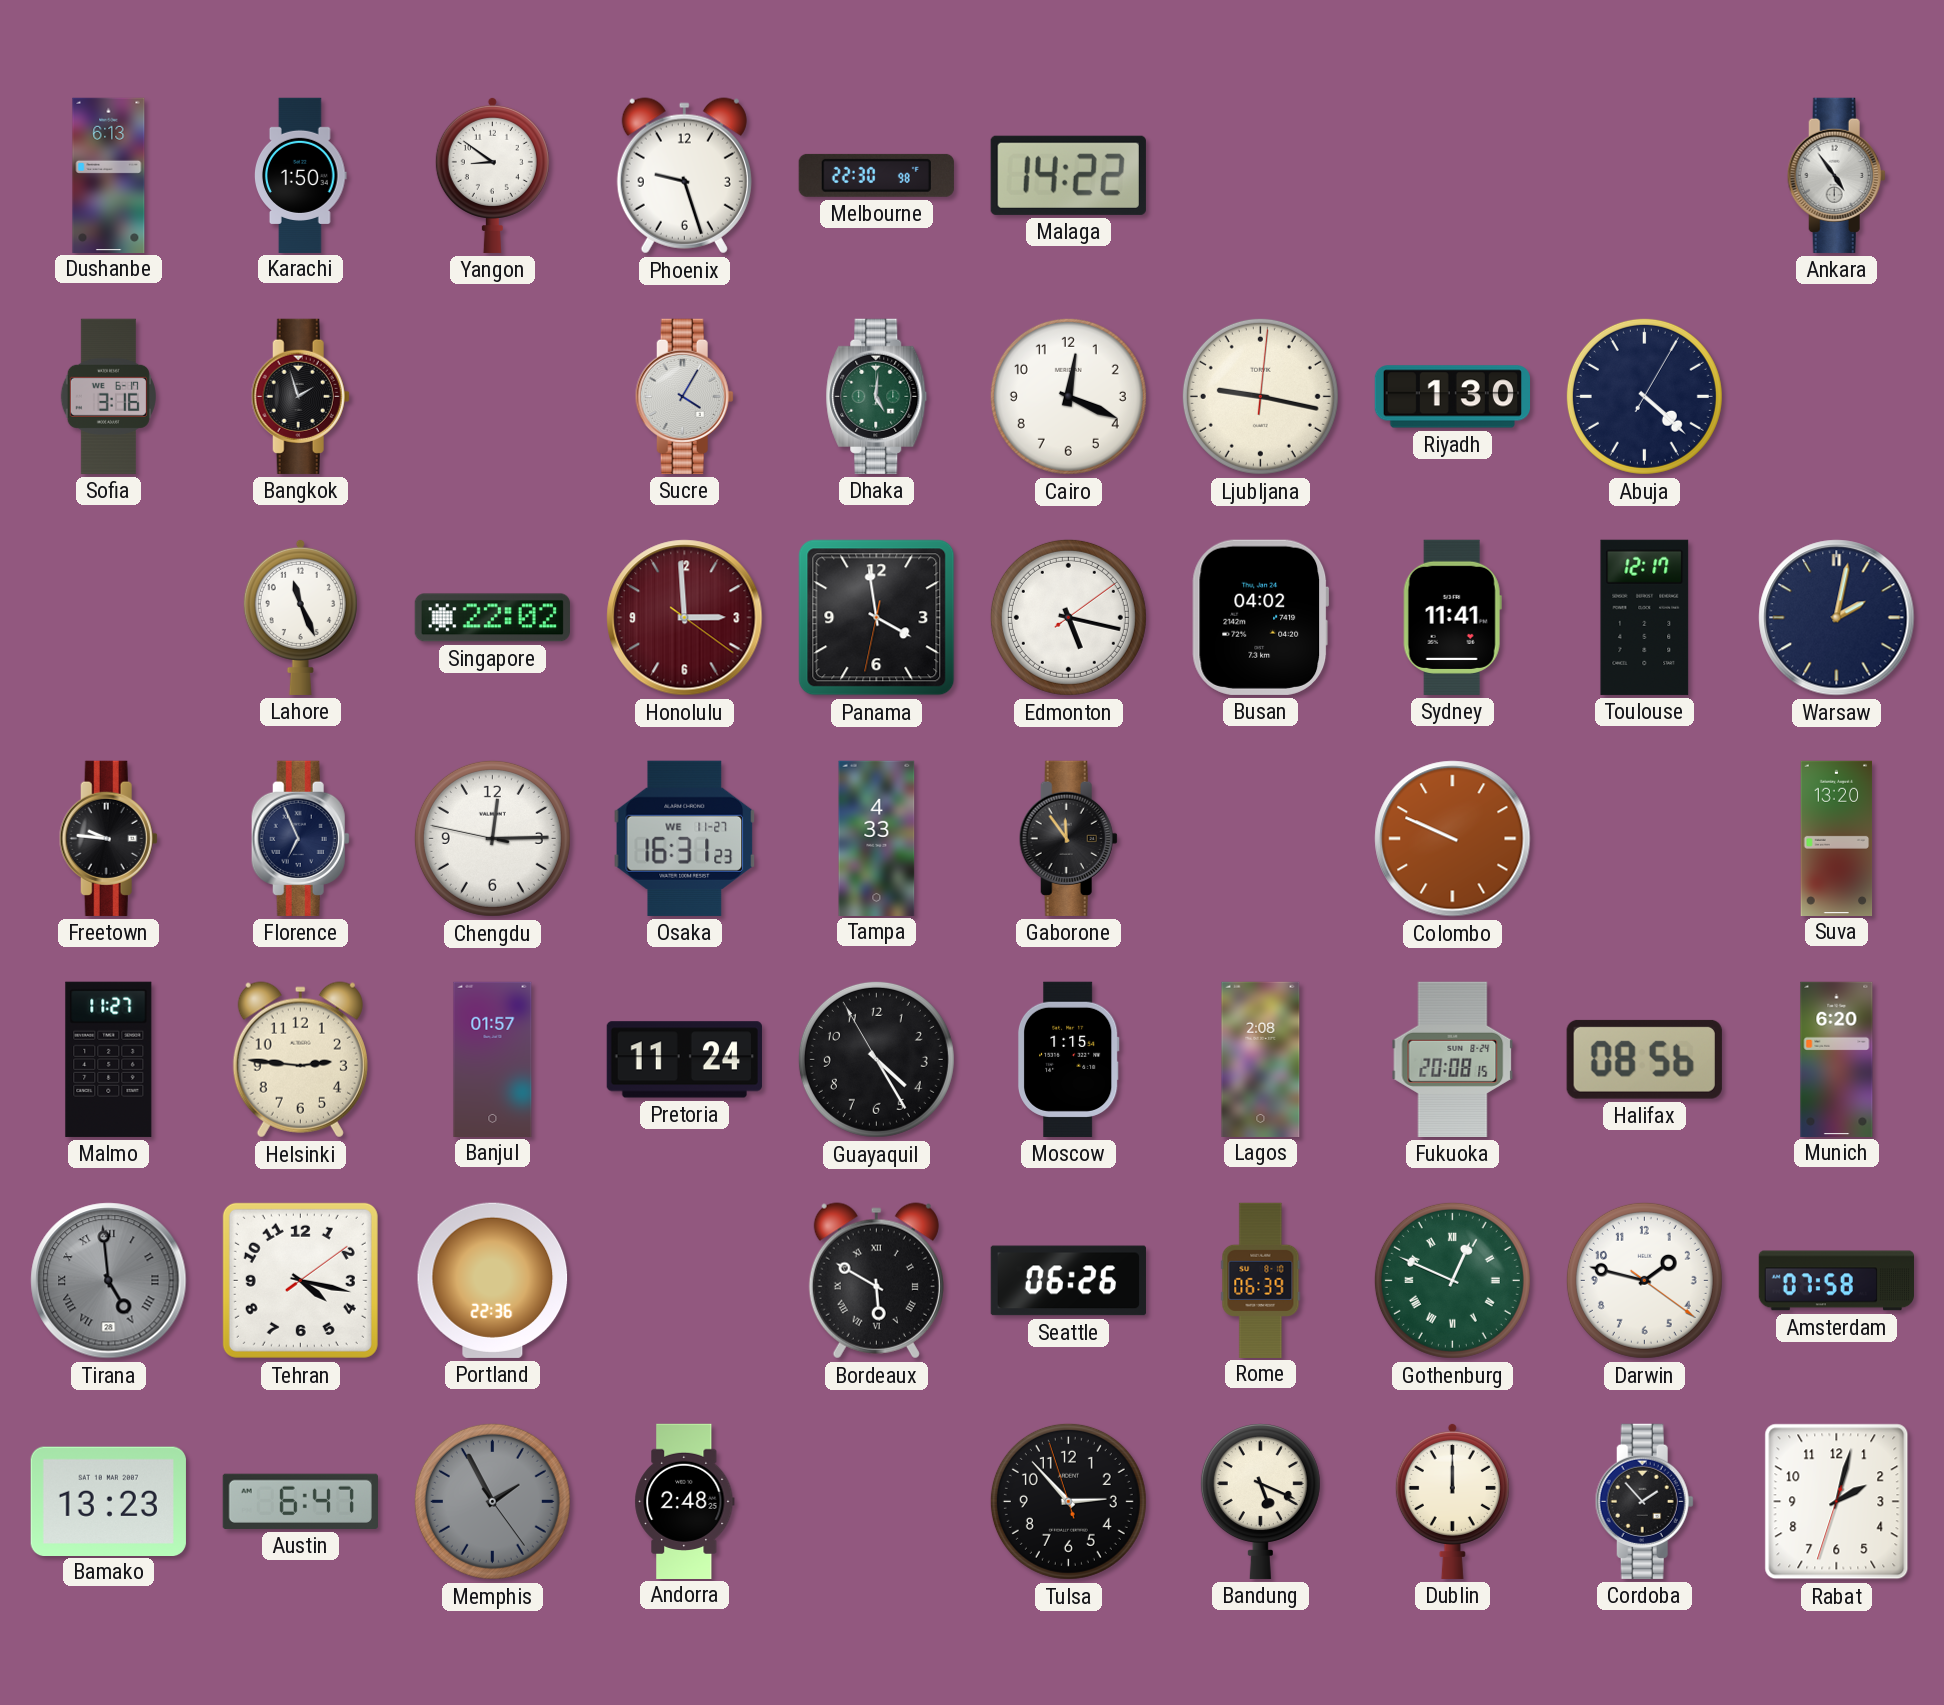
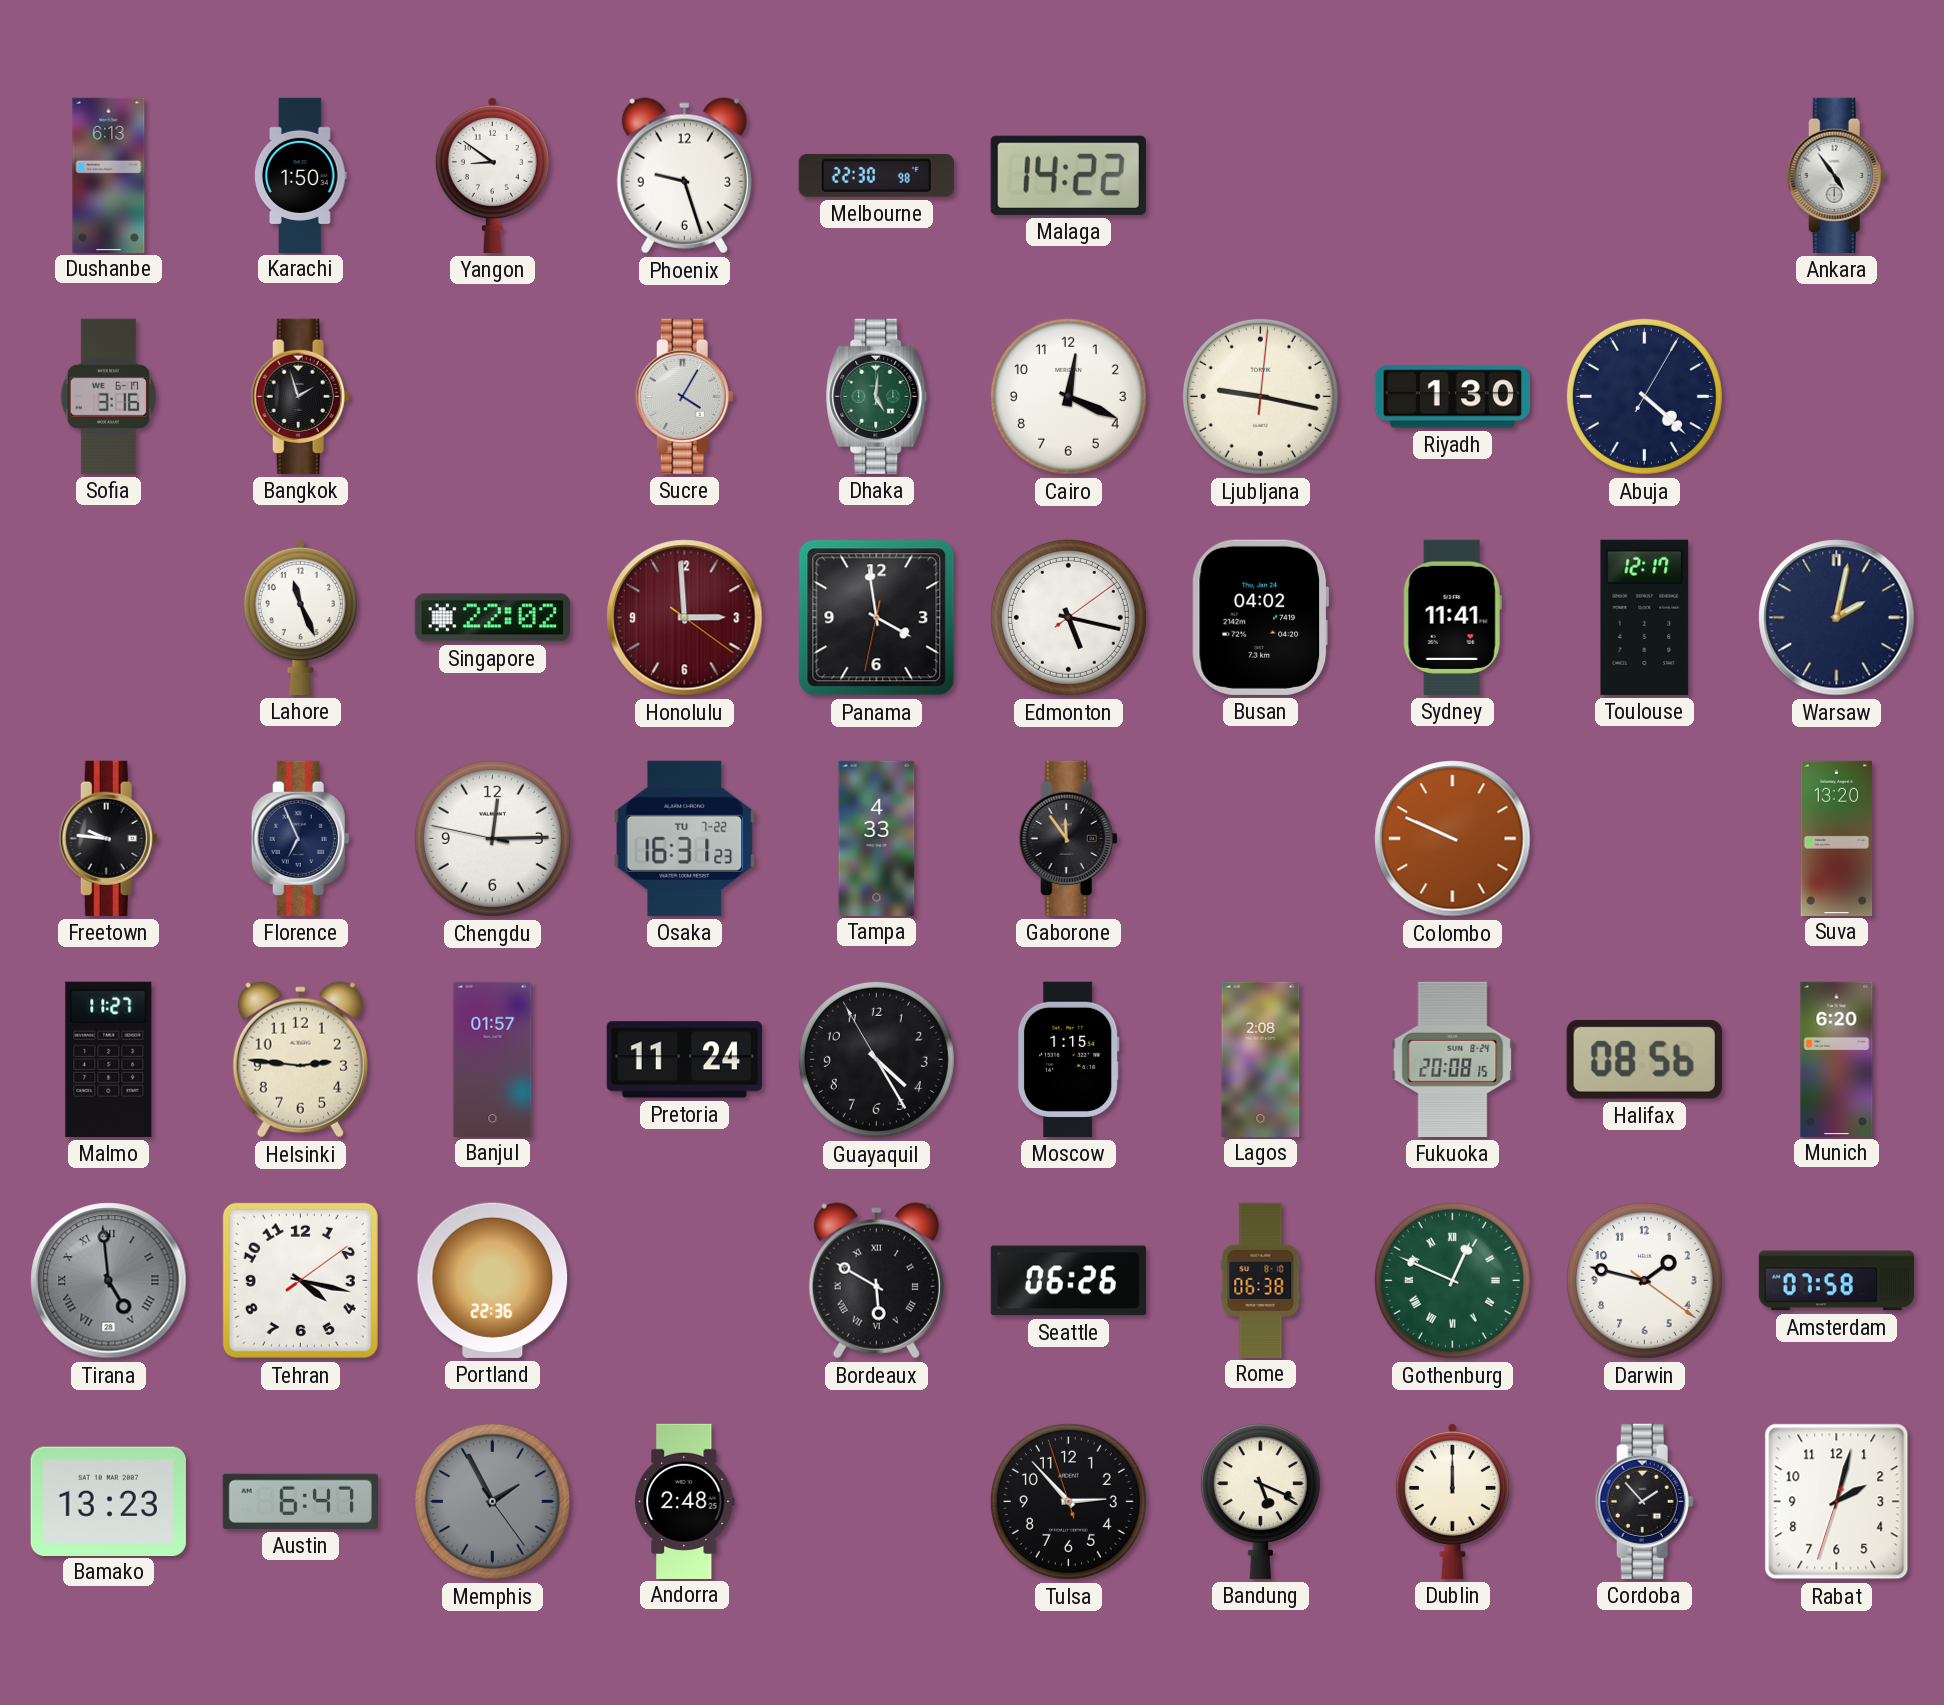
Osaka date: WE 11-27 -> TU 7-22
Rome: 06:39 -> 06:38
